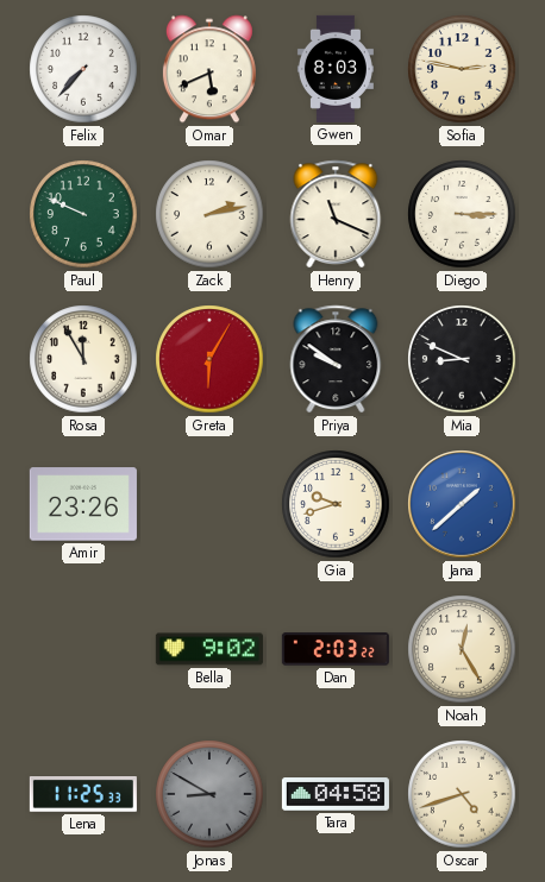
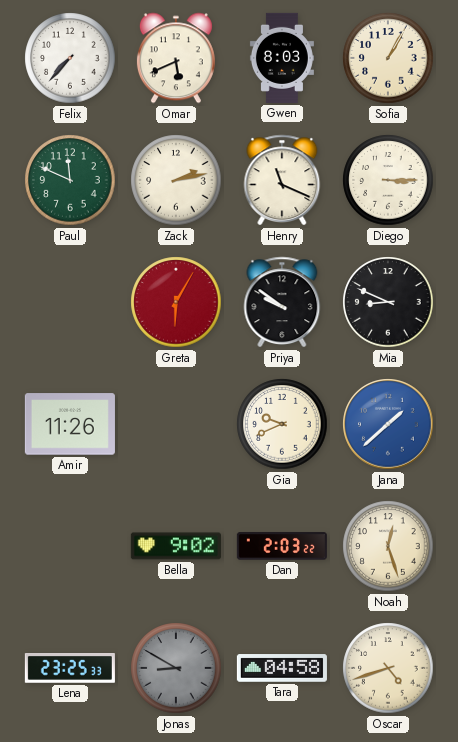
Sofia: 2:47 -> 1:05
Paul: 9:49 -> 11:49
Rosa: 11:55 -> none
Amir: 23:26 -> 11:26
Gia: 9:42 -> 9:41
Noah: 12:25 -> 12:27
Lena: 11:25 -> 23:25
